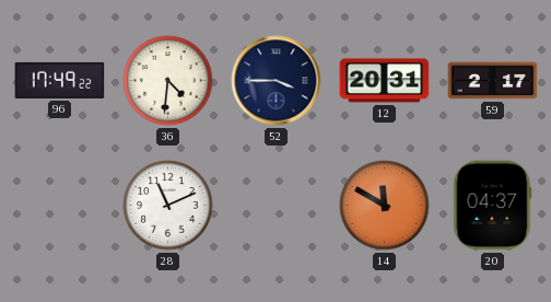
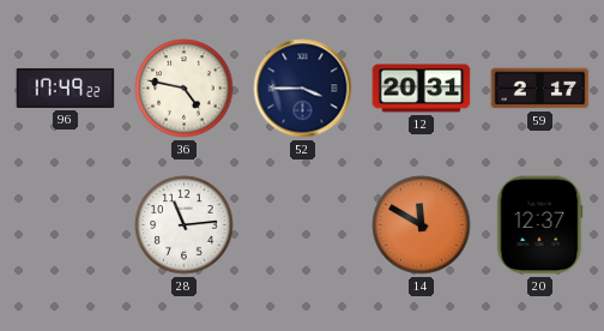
36: 4:31 -> 4:47
28: 11:11 -> 11:14
20: 04:37 -> 12:37
